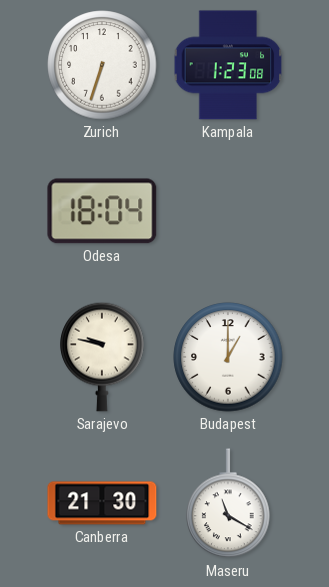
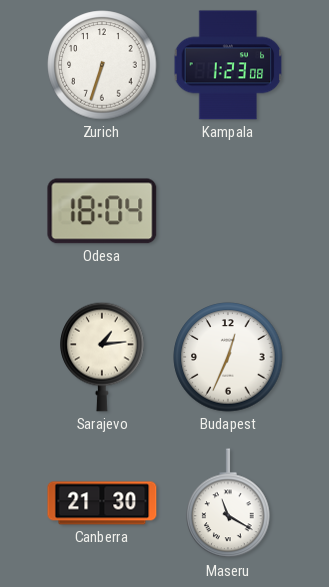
Sarajevo: 9:47 -> 1:14
Budapest: 1:00 -> 12:34
